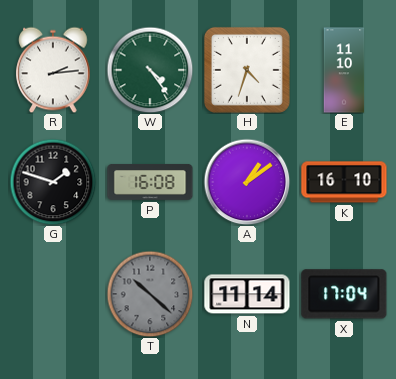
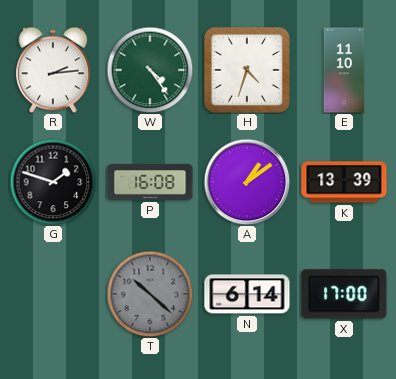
K: 16:10 -> 13:39
N: 11:14 -> 6:14
X: 17:04 -> 17:00
